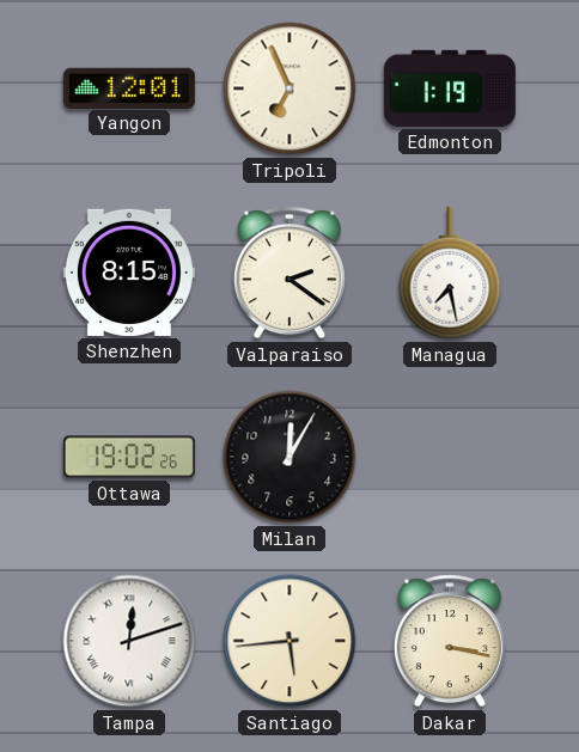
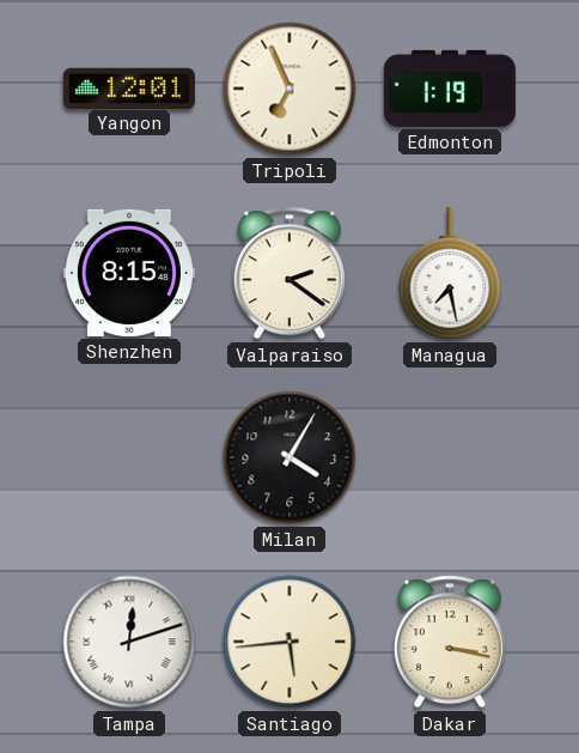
Ottawa: 19:02 -> none
Milan: 12:05 -> 4:05
